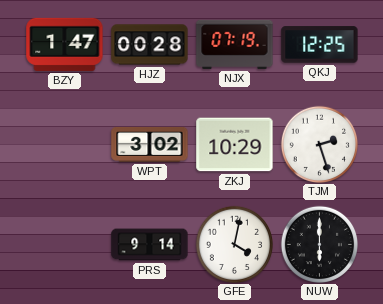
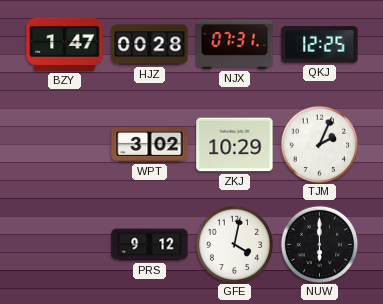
NJX: 07:19 -> 07:31
TJM: 2:27 -> 2:04
PRS: 9:14 -> 9:12
